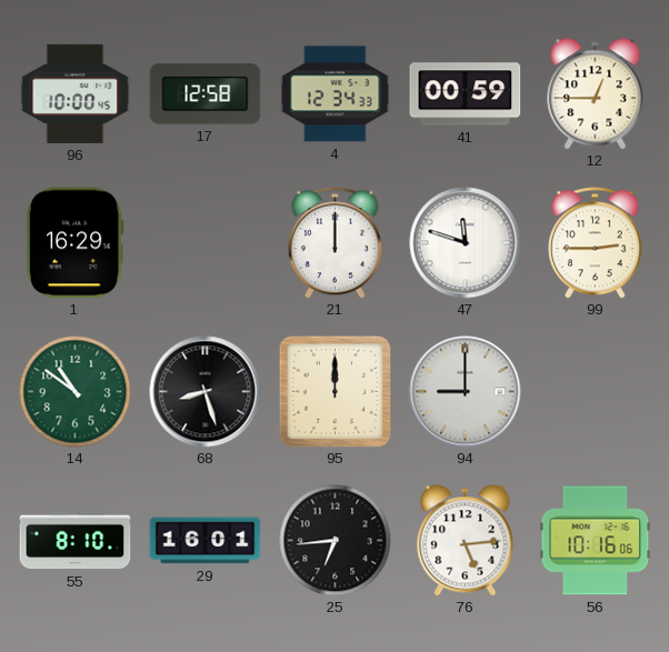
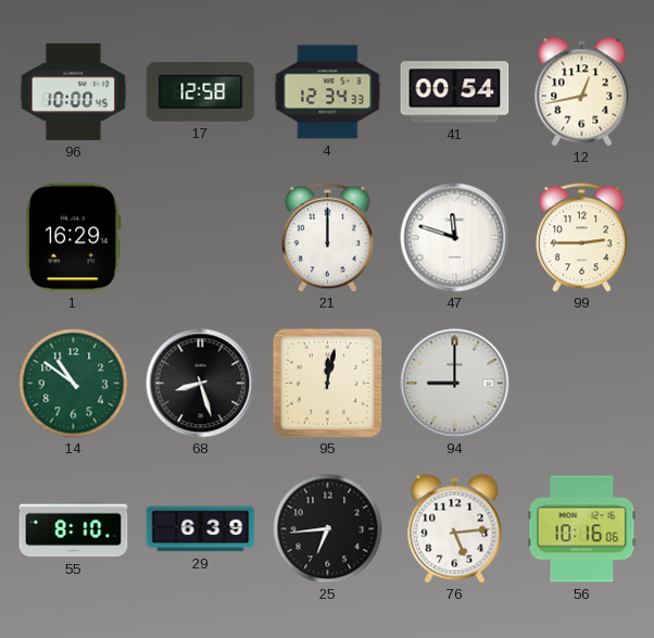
41: 00:59 -> 00:54
12: 12:45 -> 12:43
95: 12:00 -> 12:02
29: 16:01 -> 6:39
